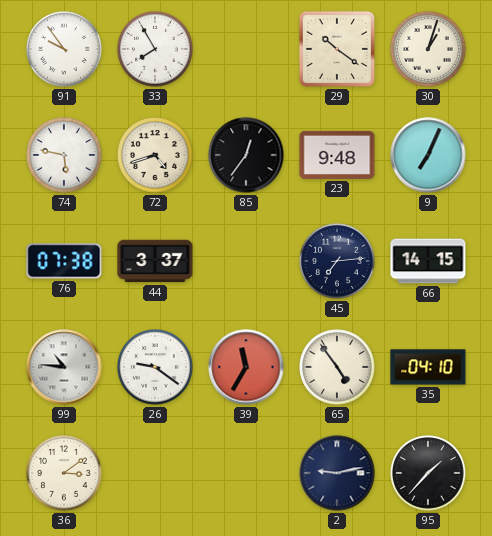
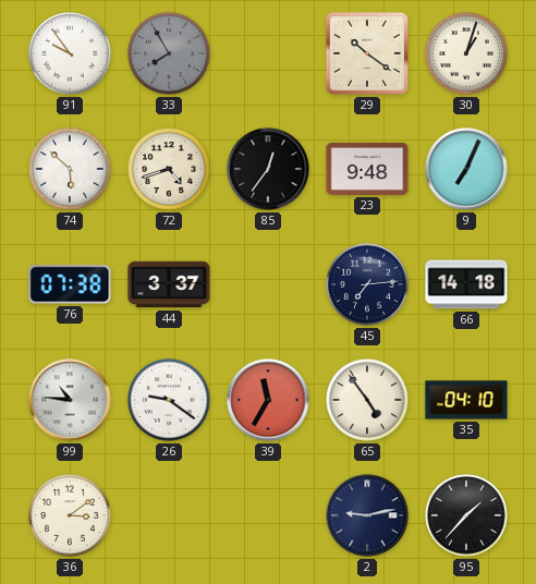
33 dial: white -> grey
74: 5:47 -> 5:52
66: 14:15 -> 14:18
